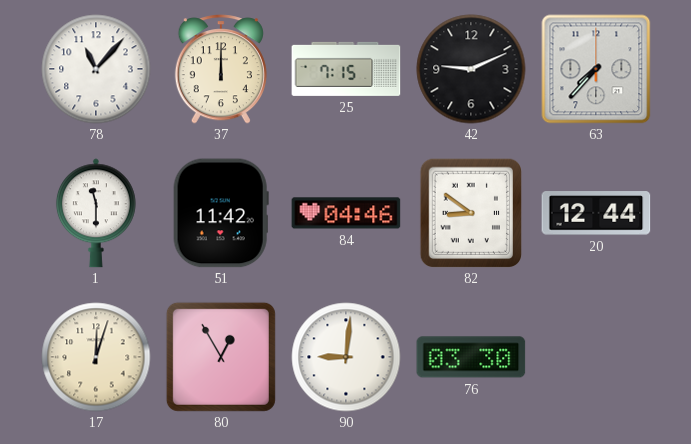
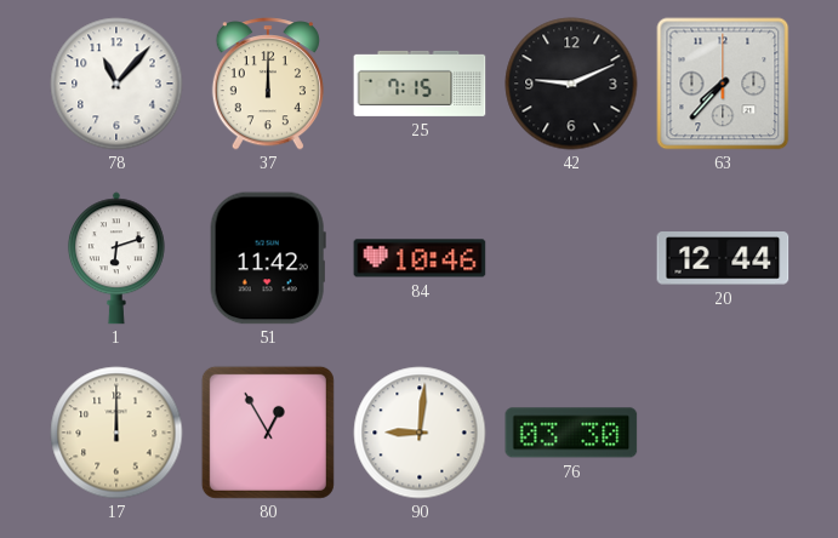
1: 11:30 -> 6:12
84: 04:46 -> 10:46
82: 8:51 -> none
17: 12:03 -> 12:00
